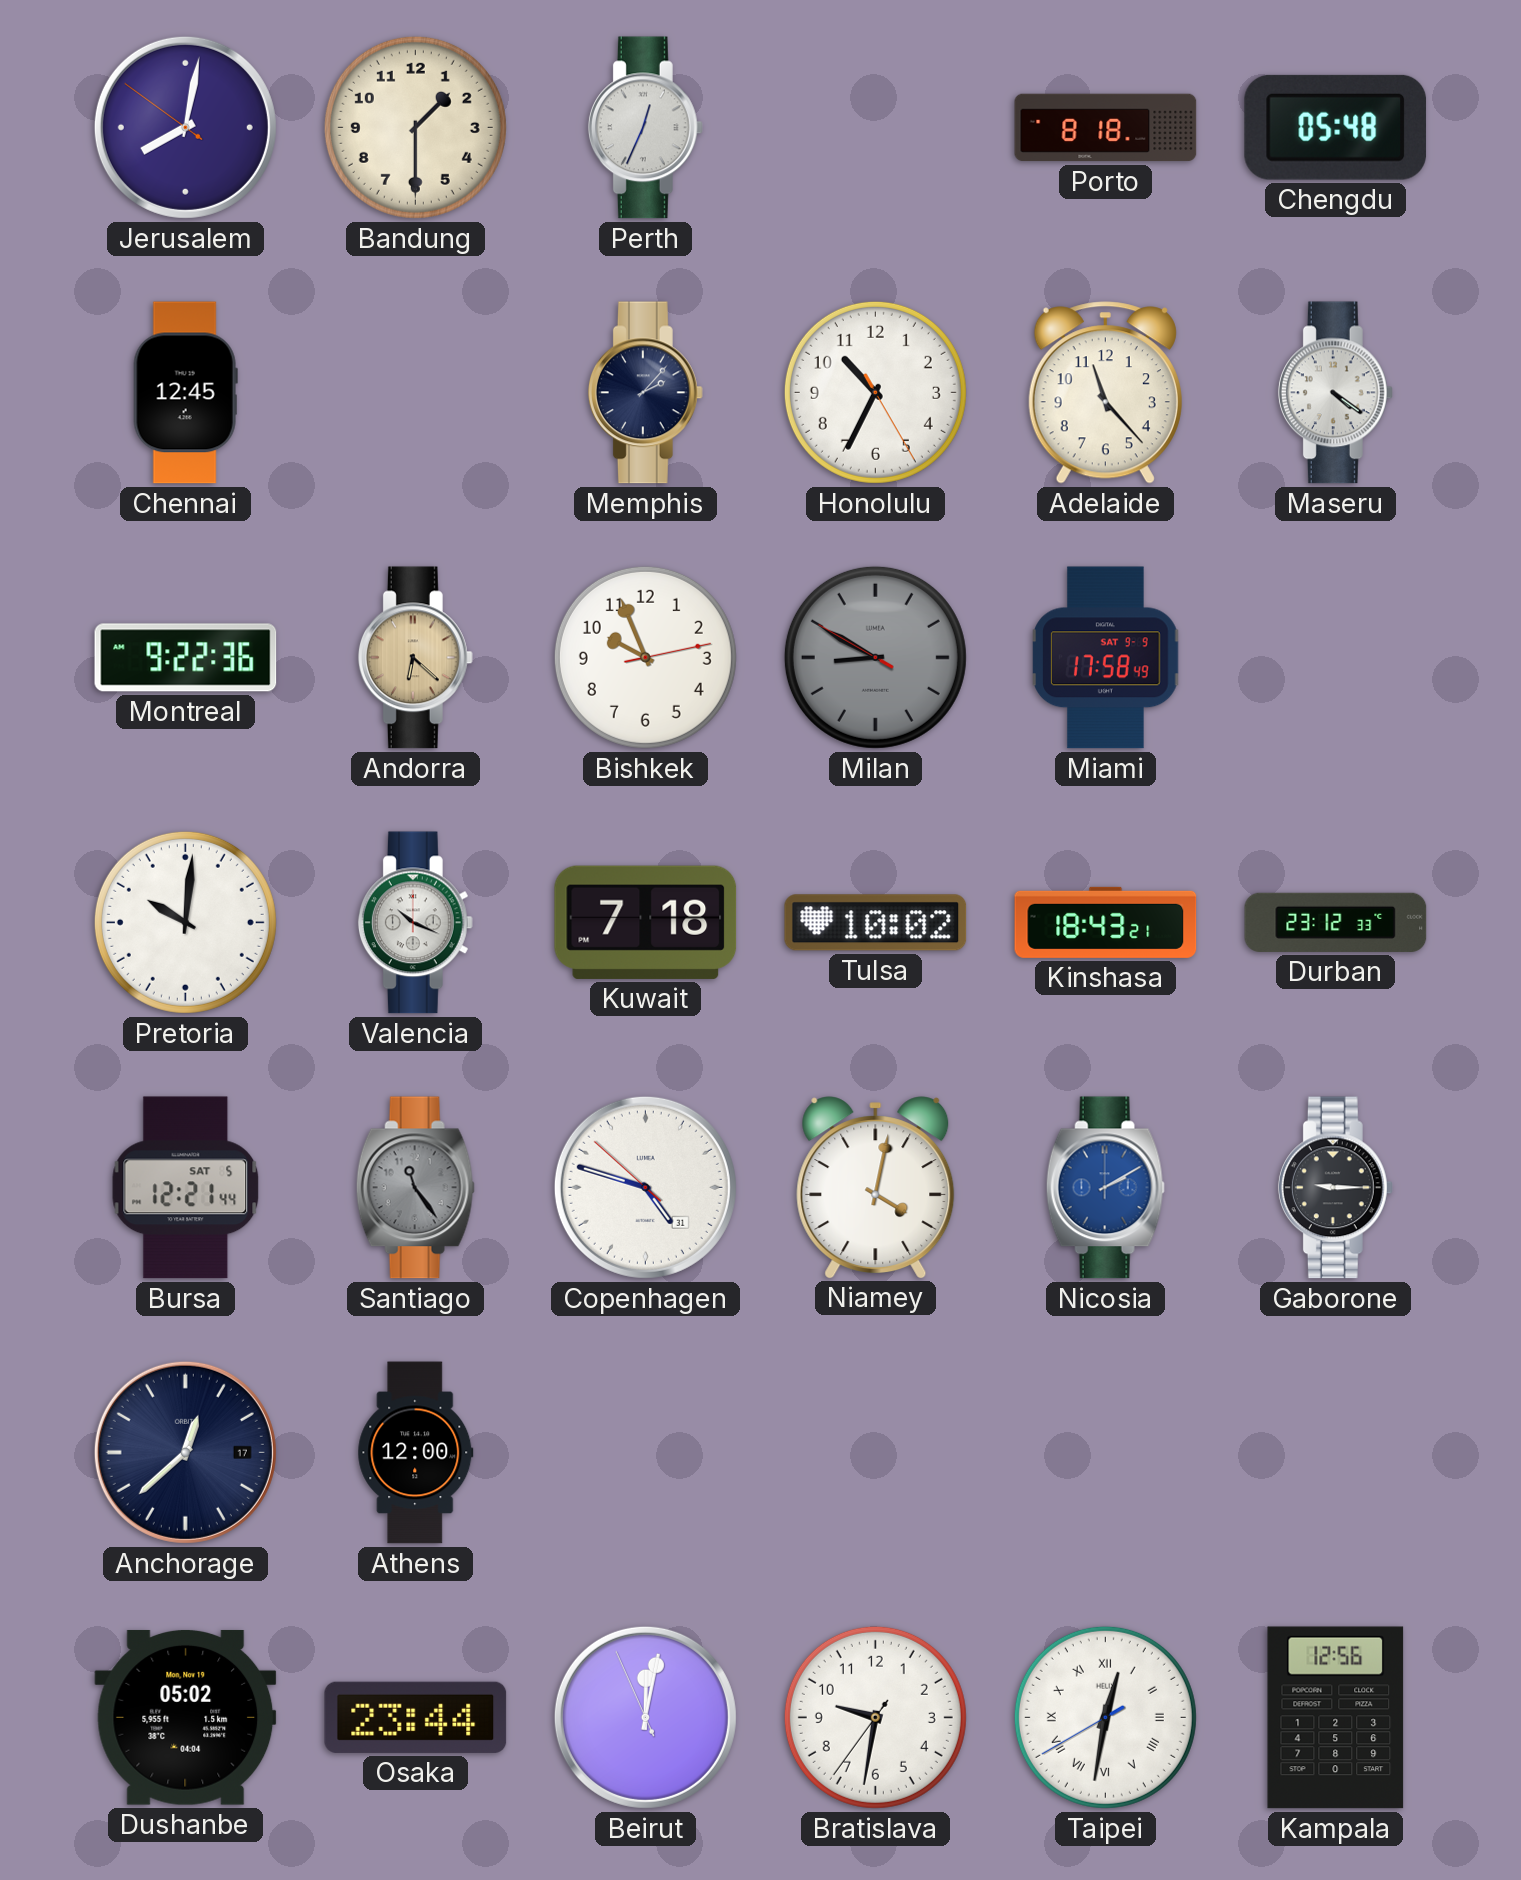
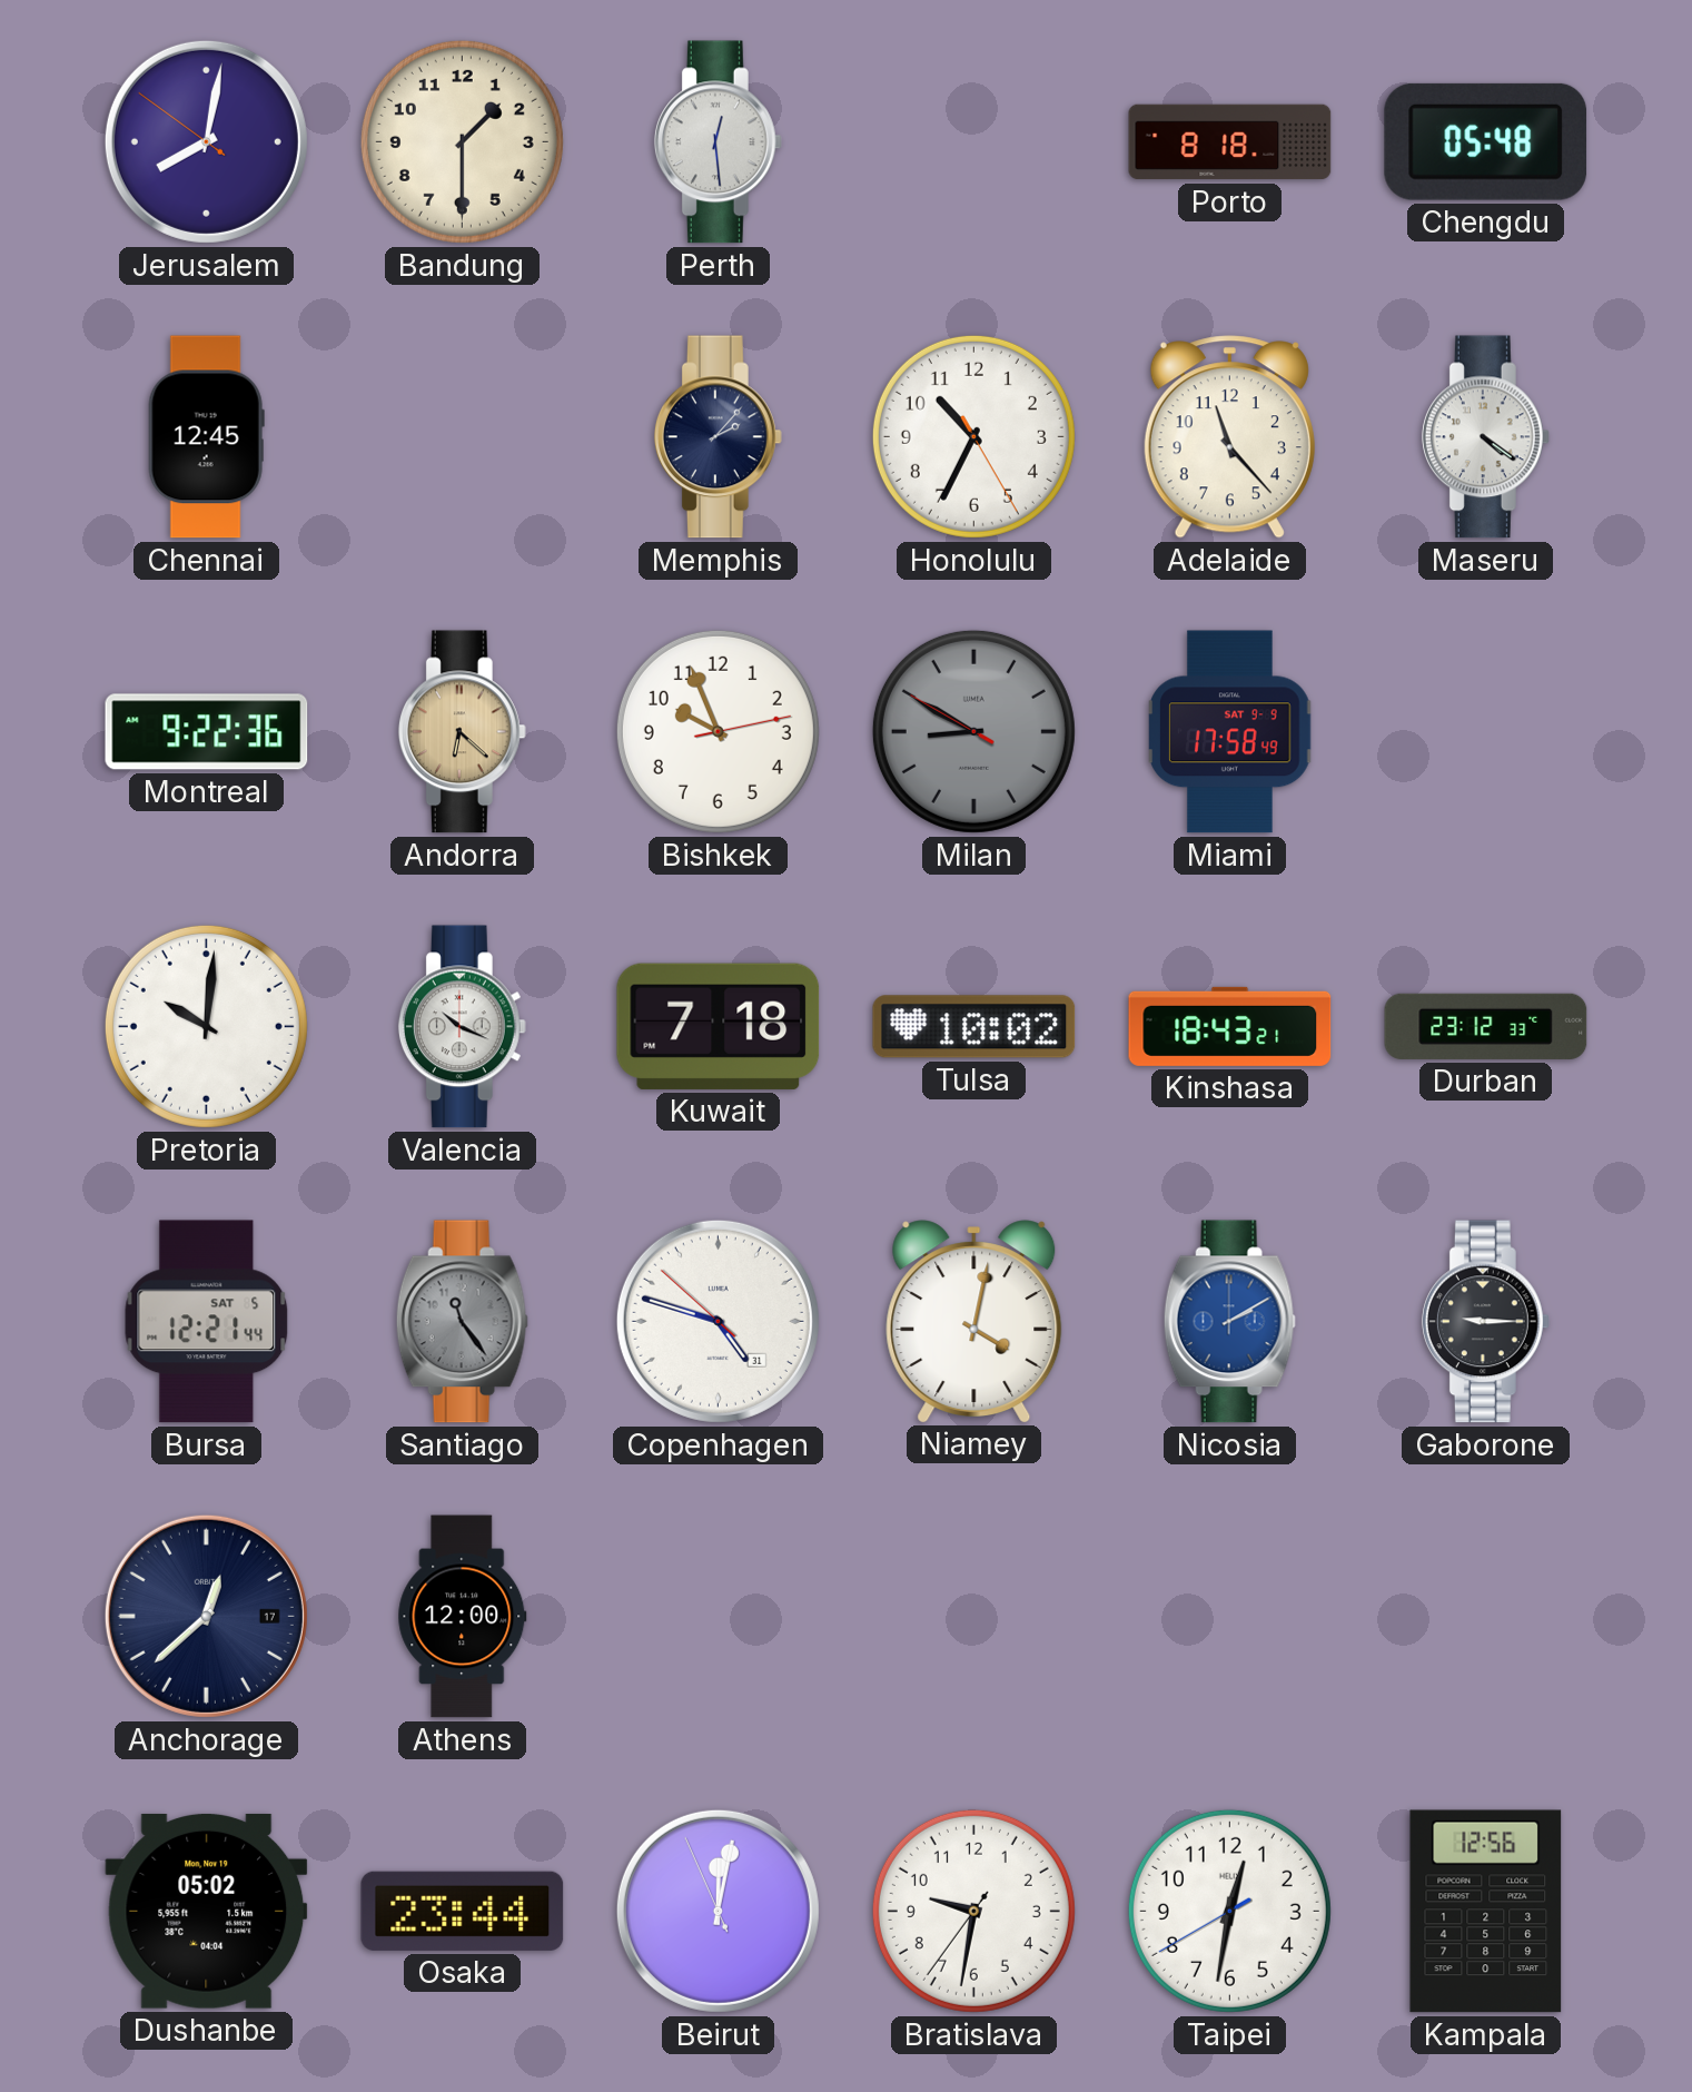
Perth: 12:34 -> 12:29
Taipei numerals: Roman -> Arabic
